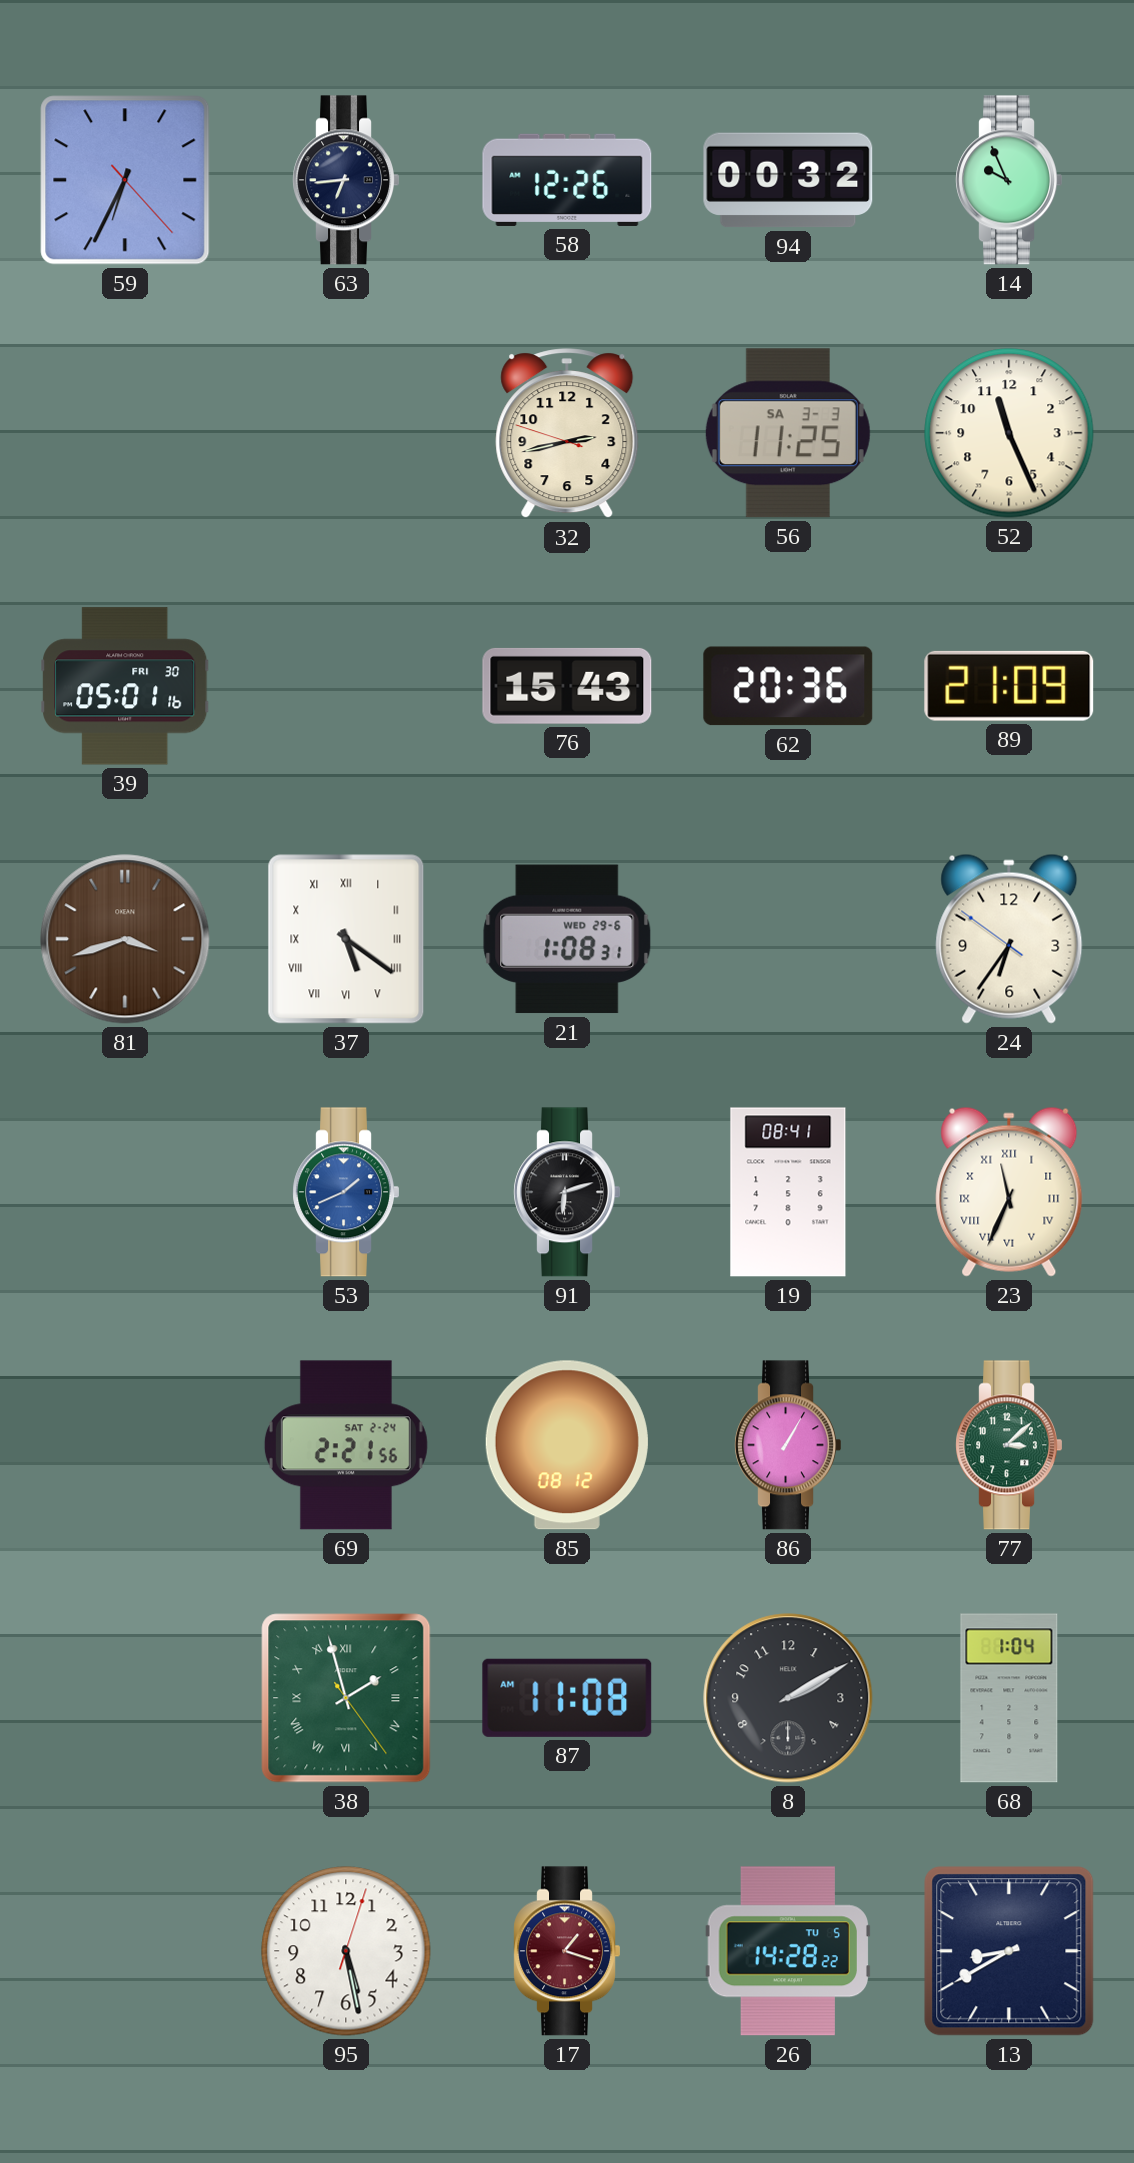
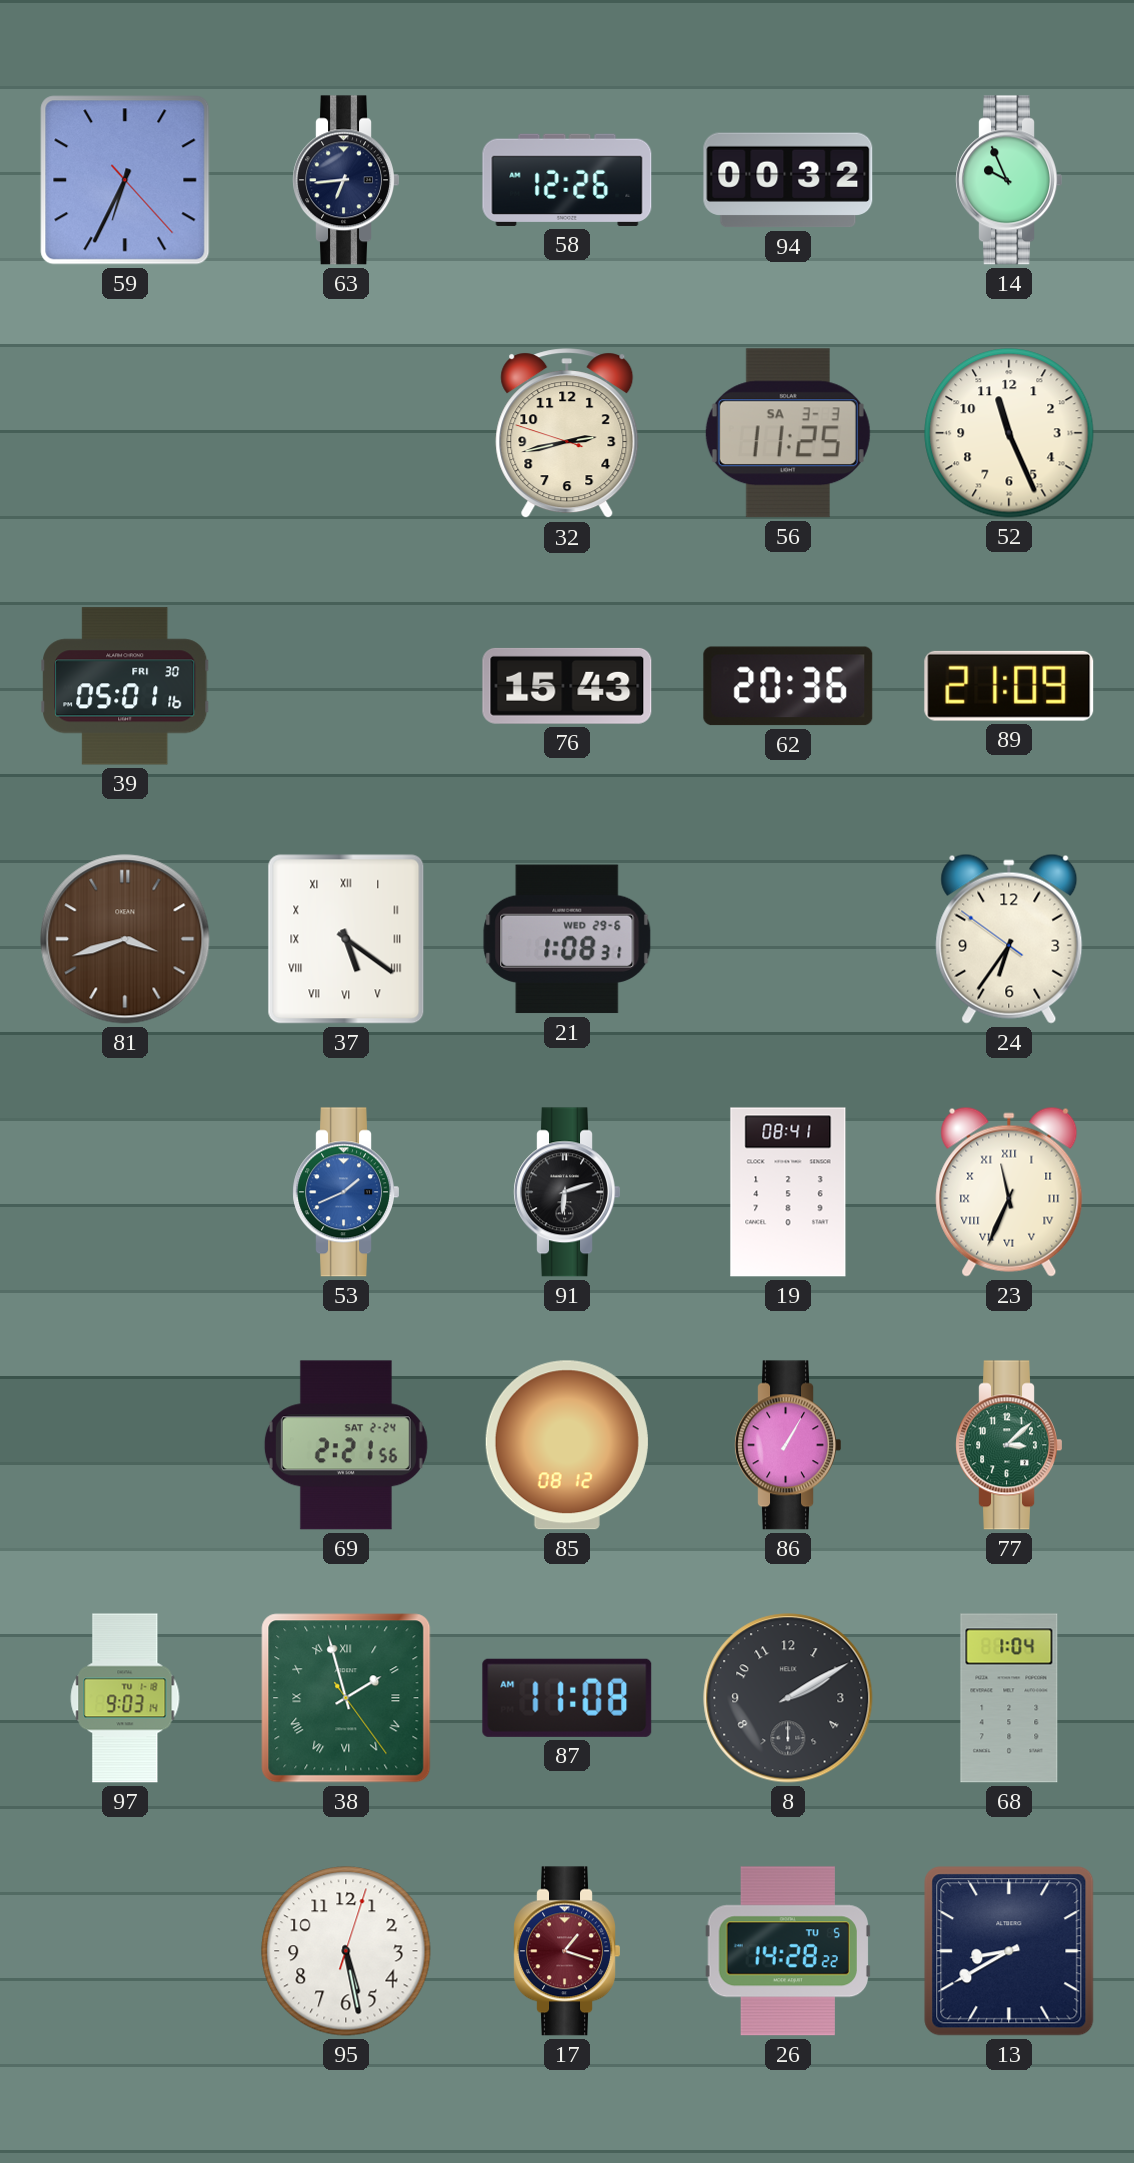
97: none -> 9:03
